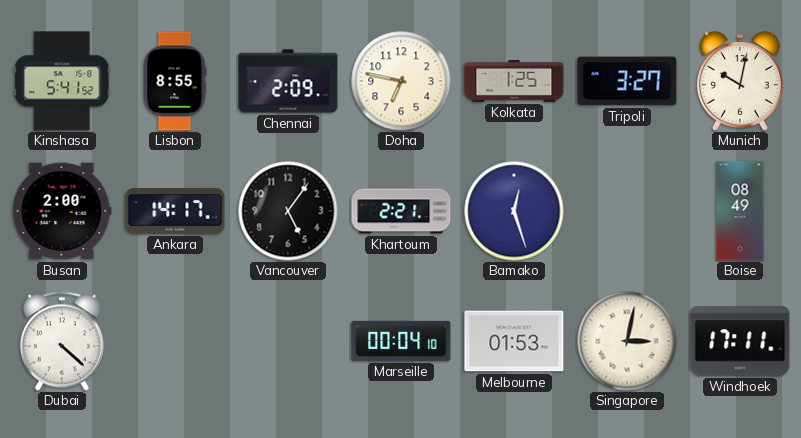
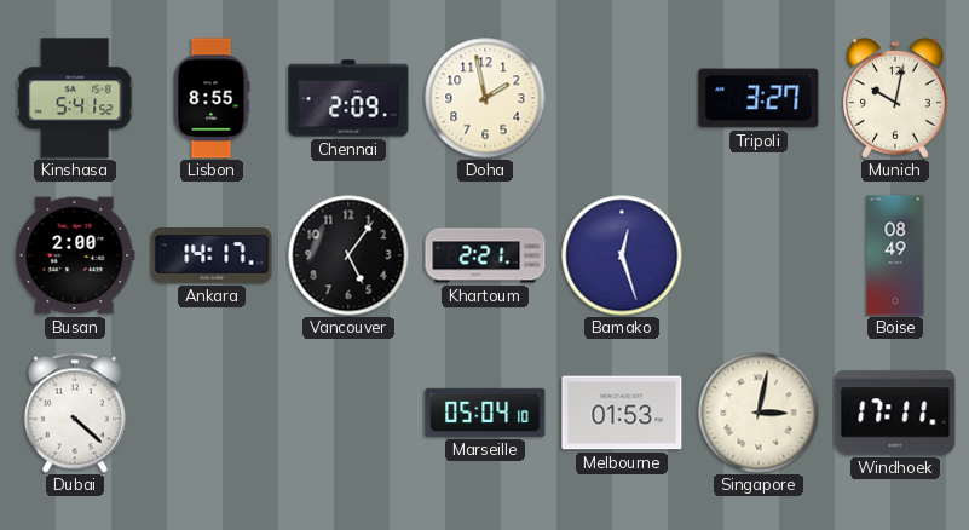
Doha: 6:47 -> 1:58
Kolkata: 1:25 -> none
Marseille: 00:04 -> 05:04
